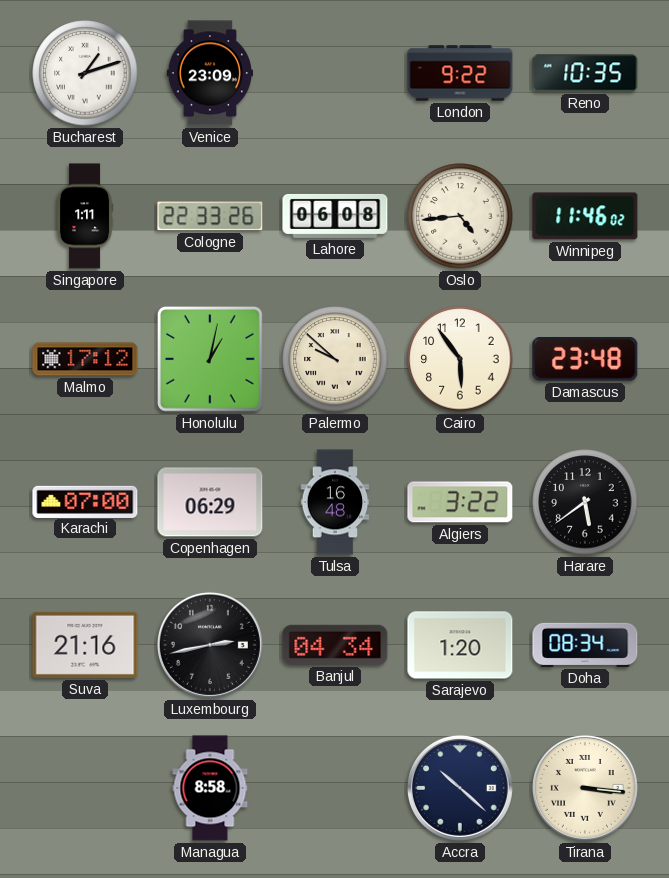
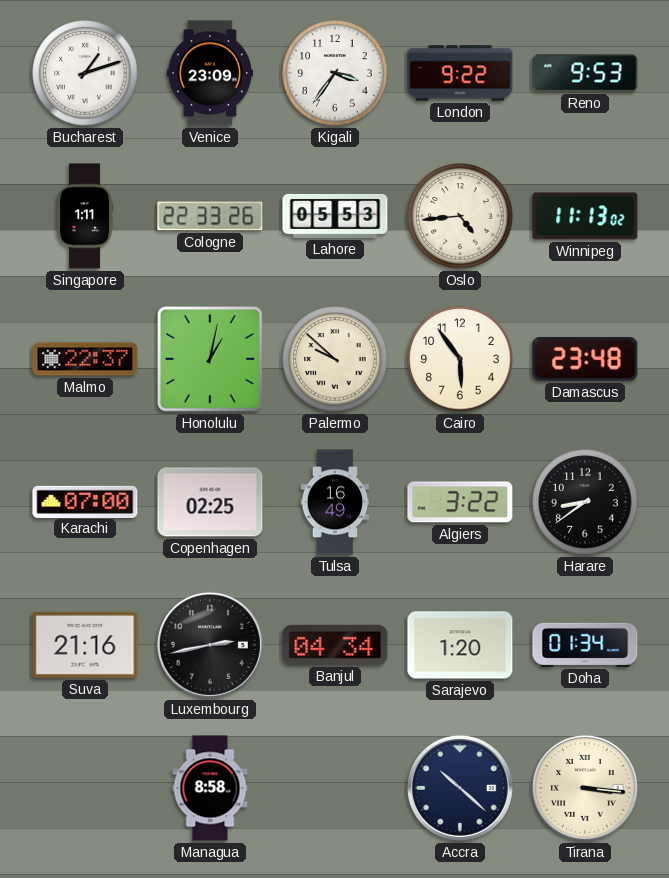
Kigali: none -> 3:36
Reno: 10:35 -> 9:53
Lahore: 06:08 -> 05:53
Winnipeg: 11:46 -> 11:13
Malmo: 17:12 -> 22:37
Copenhagen: 06:29 -> 02:25
Tulsa: 16:48 -> 16:49
Harare: 5:39 -> 8:39
Doha: 08:34 -> 01:34
